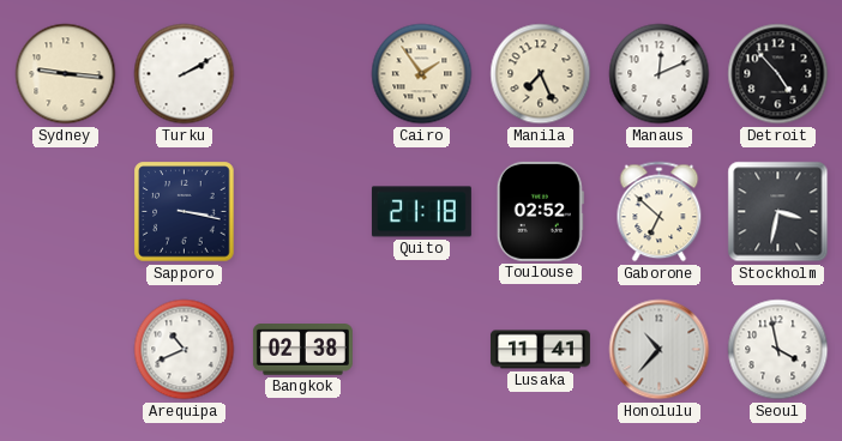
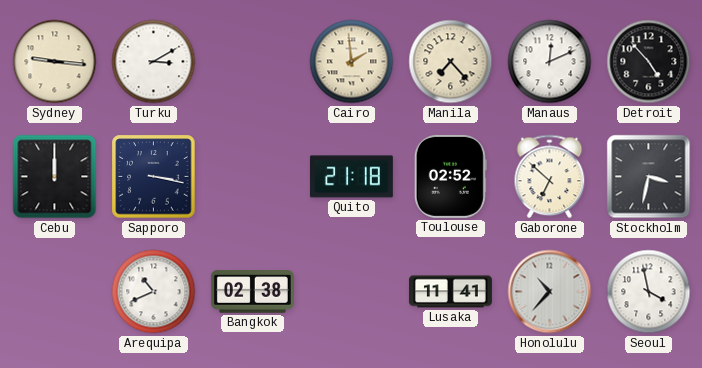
Turku: 2:10 -> 3:10
Cairo: 1:54 -> 1:59
Manila: 7:26 -> 7:23
Cebu: none -> 12:00
